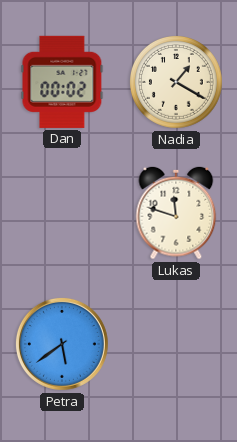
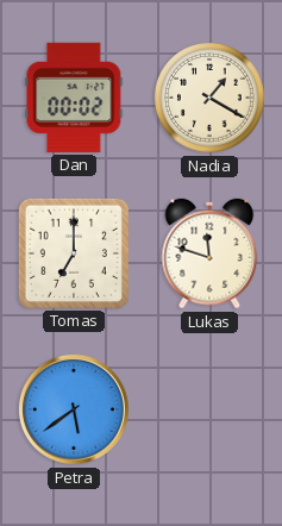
Tomas: none -> 7:00
